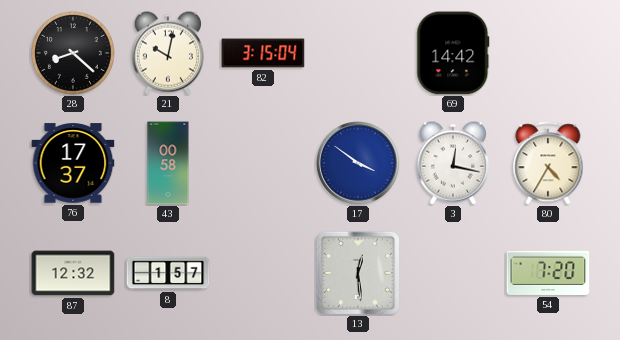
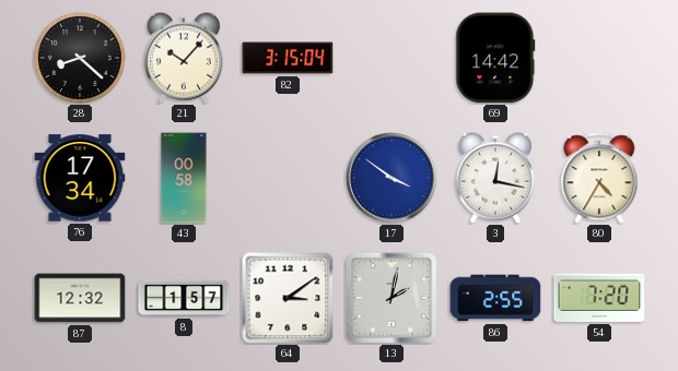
21: 10:02 -> 10:07
76: 17:37 -> 17:34
64: none -> 3:09
13: 12:29 -> 2:02
86: none -> 2:55
